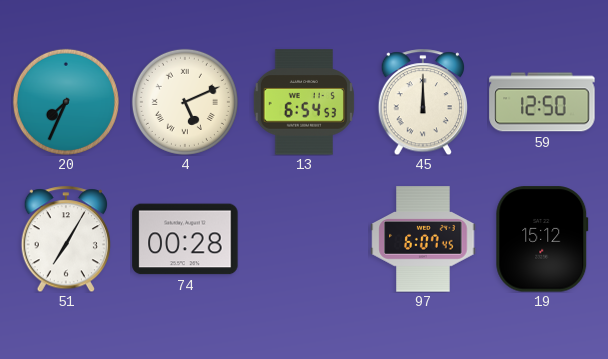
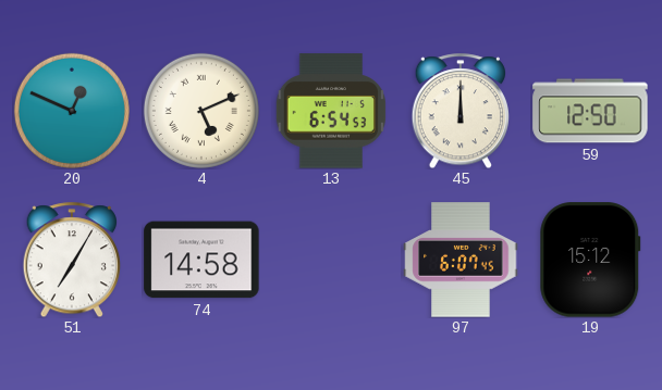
20: 7:34 -> 12:49
74: 00:28 -> 14:58
